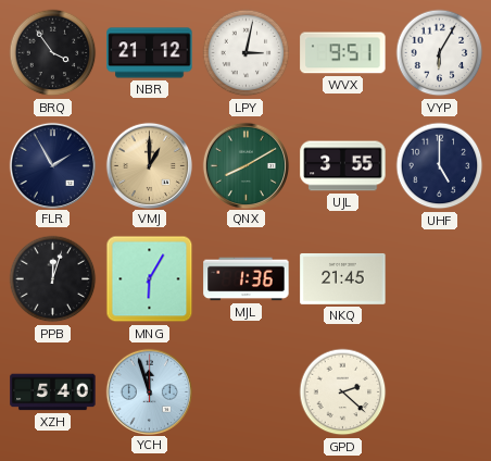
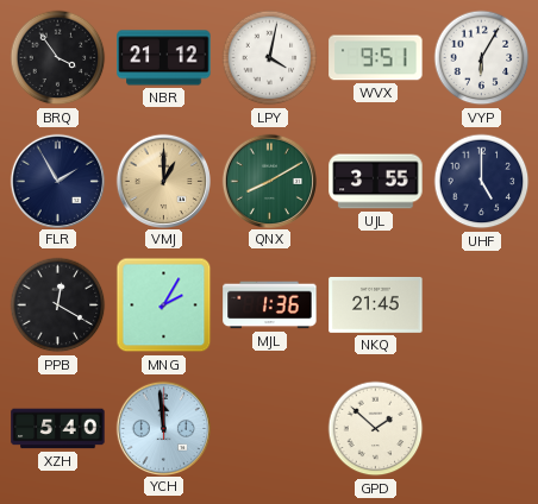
LPY: 3:02 -> 4:02
PPB: 12:03 -> 12:20
MNG: 6:05 -> 2:05
YCH: 11:57 -> 11:59
GPD: 2:22 -> 1:52
